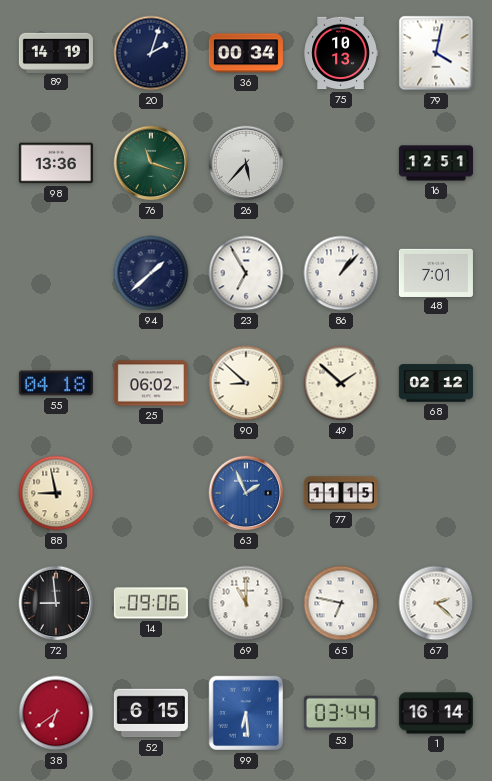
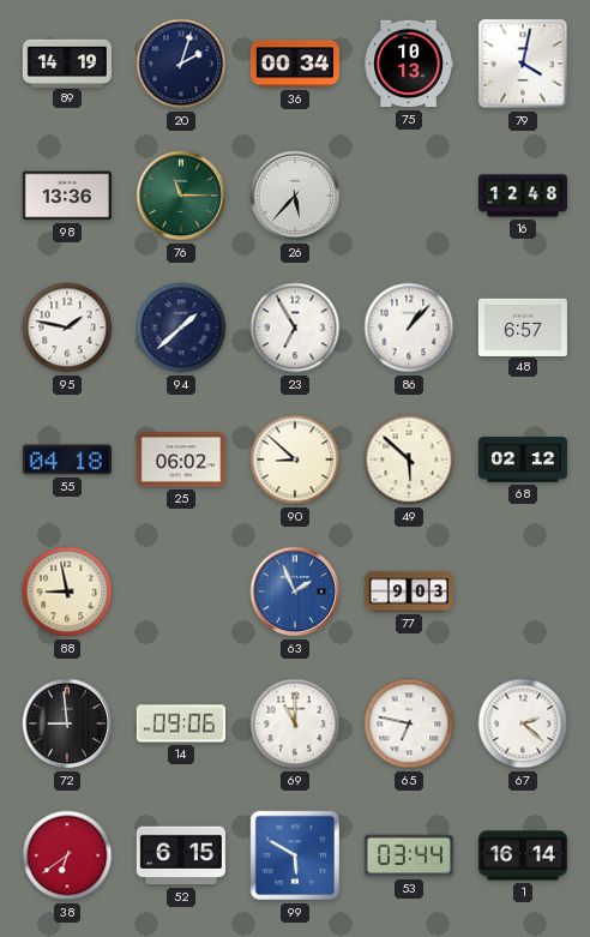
76: 11:18 -> 11:15
16: 12:51 -> 12:48
95: none -> 1:47
48: 7:01 -> 6:57
49: 1:52 -> 5:52
77: 11:15 -> 9:03
99: 6:29 -> 5:50
